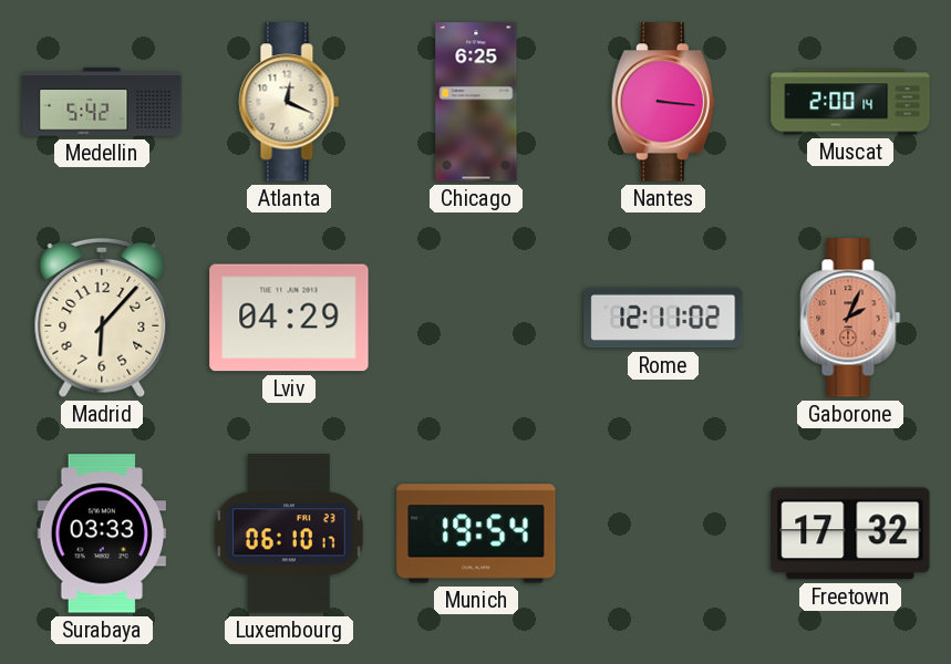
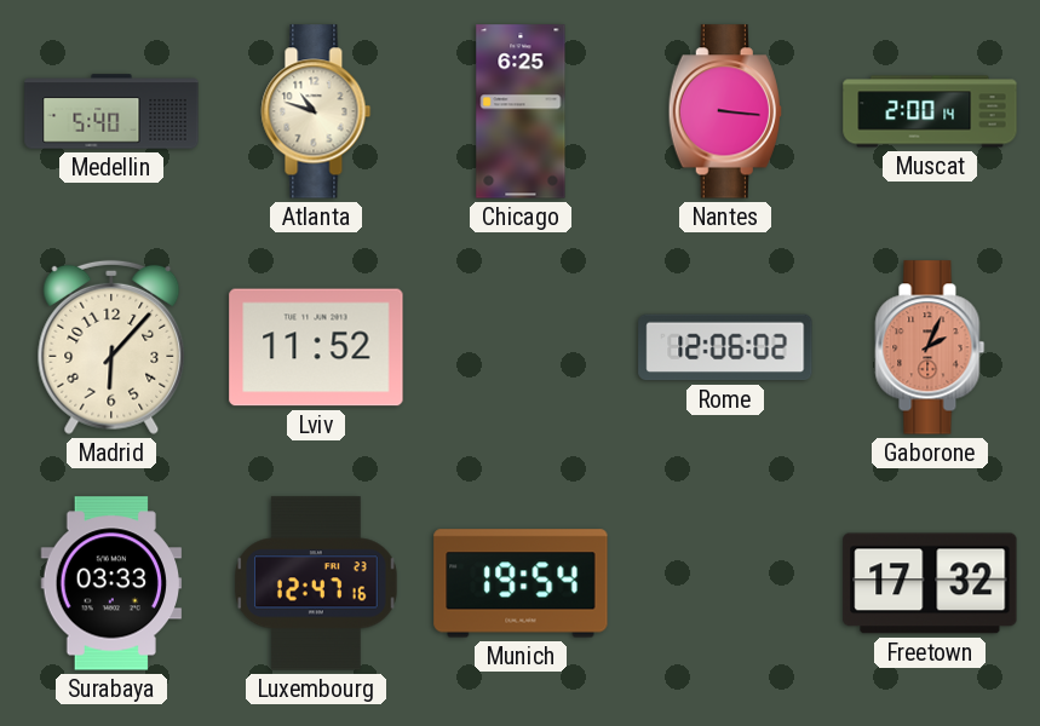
Medellin: 5:42 -> 5:40
Atlanta: 12:19 -> 10:48
Lviv: 04:29 -> 11:52
Rome: 12:11 -> 12:06
Luxembourg: 06:10 -> 12:47
